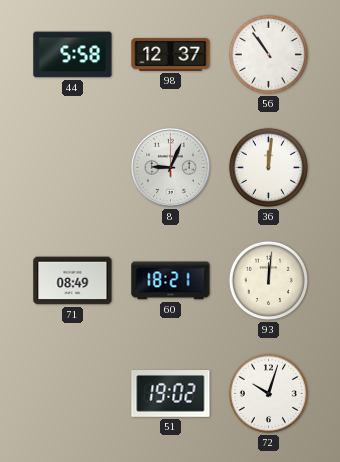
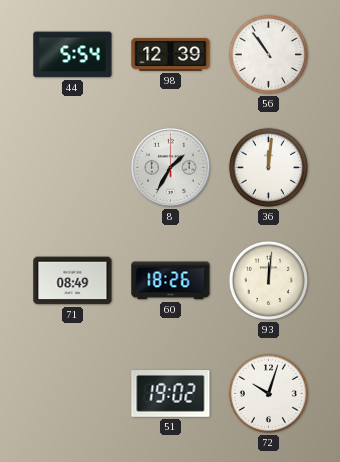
44: 5:58 -> 5:54
98: 12:37 -> 12:39
8: 9:04 -> 1:35
60: 18:21 -> 18:26
